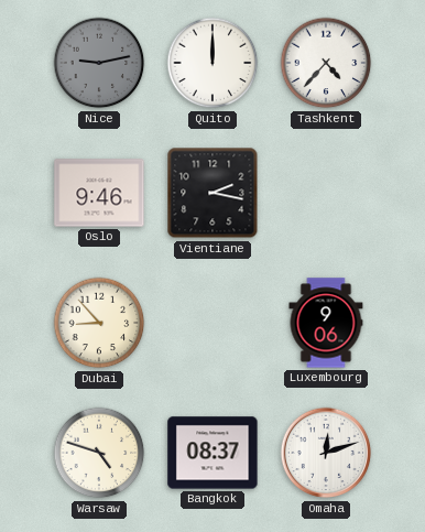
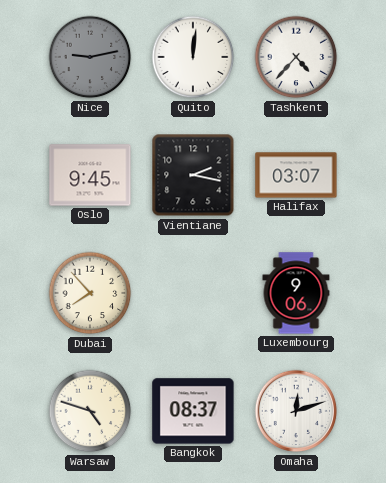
Quito: 12:00 -> 12:01
Oslo: 9:46 -> 9:45
Halifax: none -> 03:07
Dubai: 8:53 -> 7:53
